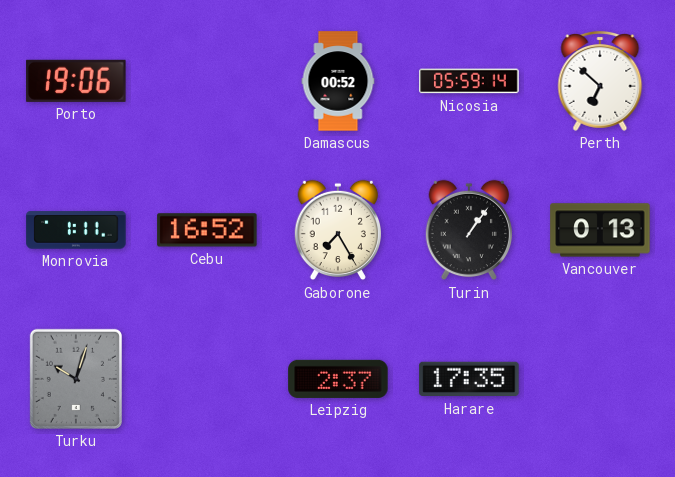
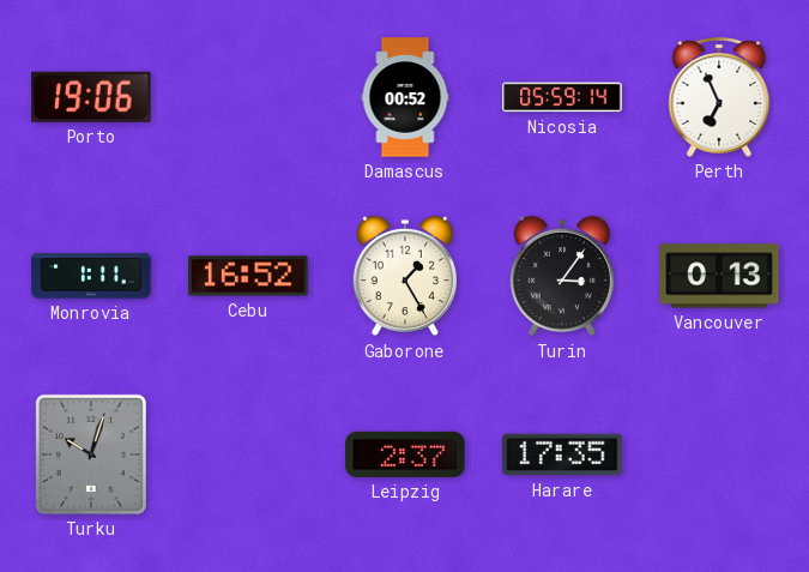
Perth: 6:52 -> 6:56
Gaborone: 7:25 -> 1:25
Turin: 1:06 -> 3:06
